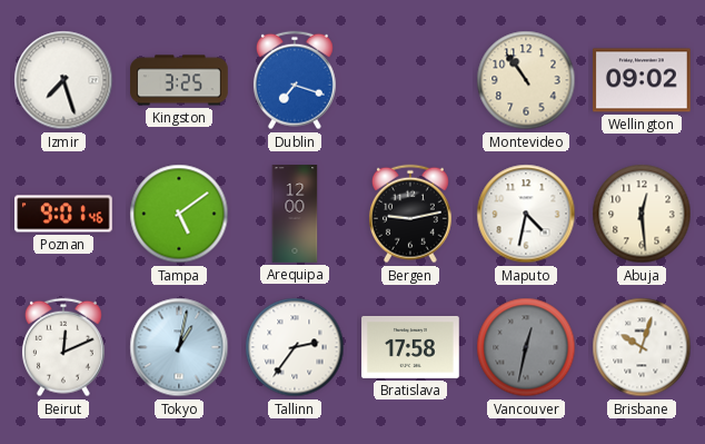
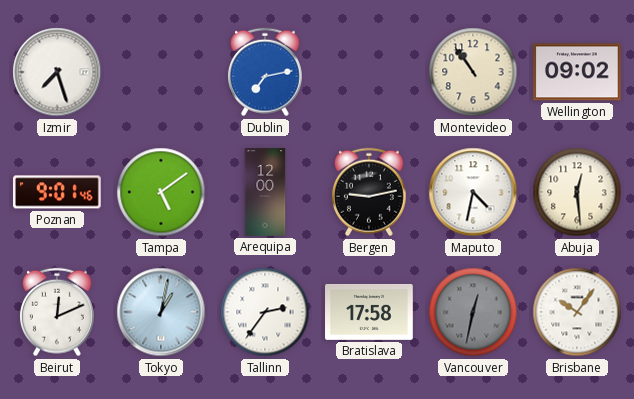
Kingston: 3:25 -> none
Dublin: 7:18 -> 7:13
Brisbane: 10:03 -> 10:06
